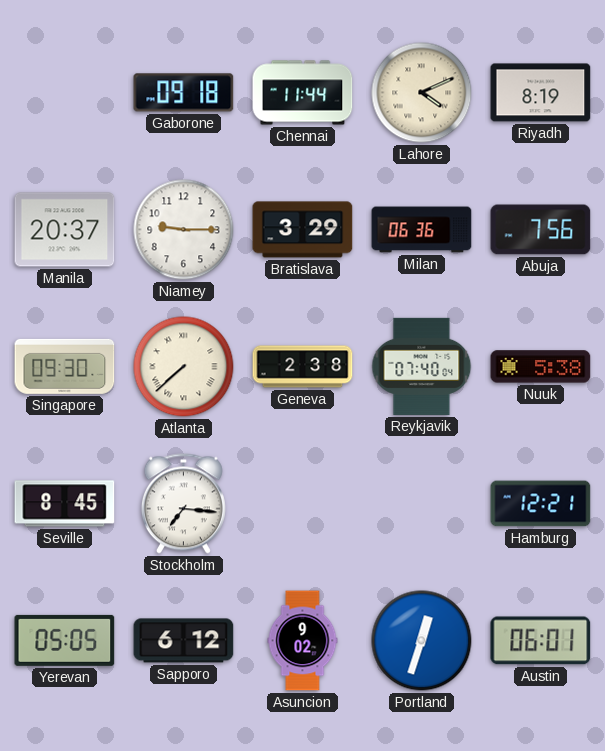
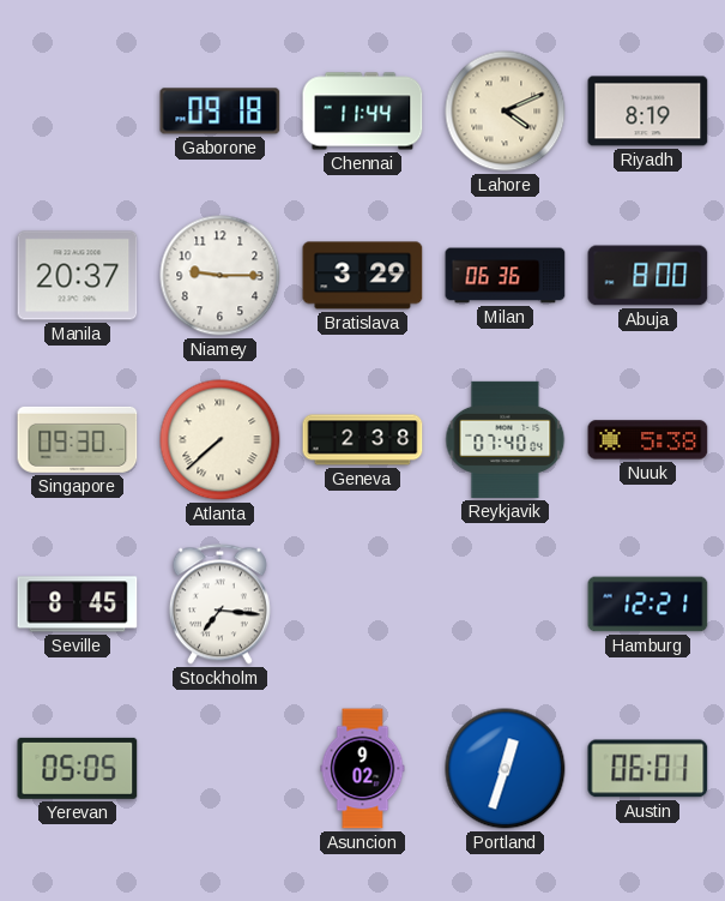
Abuja: 7:56 -> 8:00
Sapporo: 6:12 -> none
